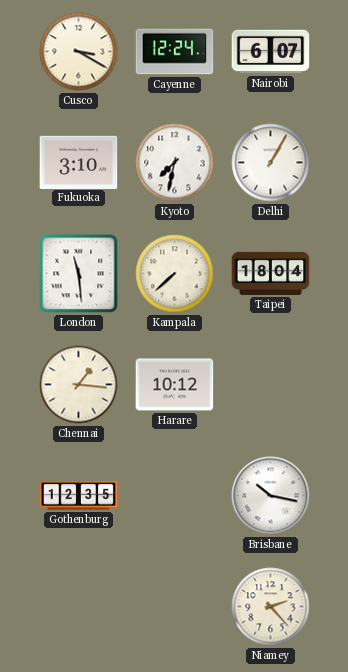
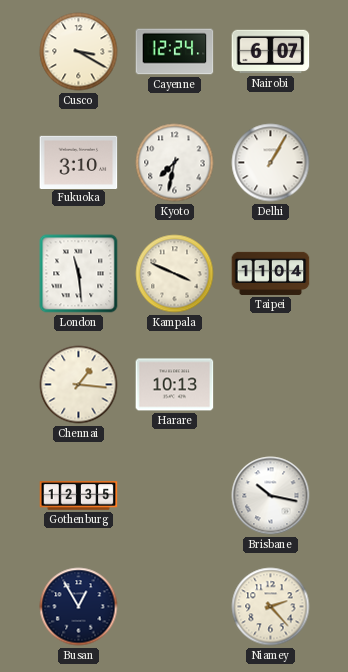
Kampala: 7:38 -> 3:49
Taipei: 18:04 -> 11:04
Harare: 10:12 -> 10:13
Busan: none -> 12:55
